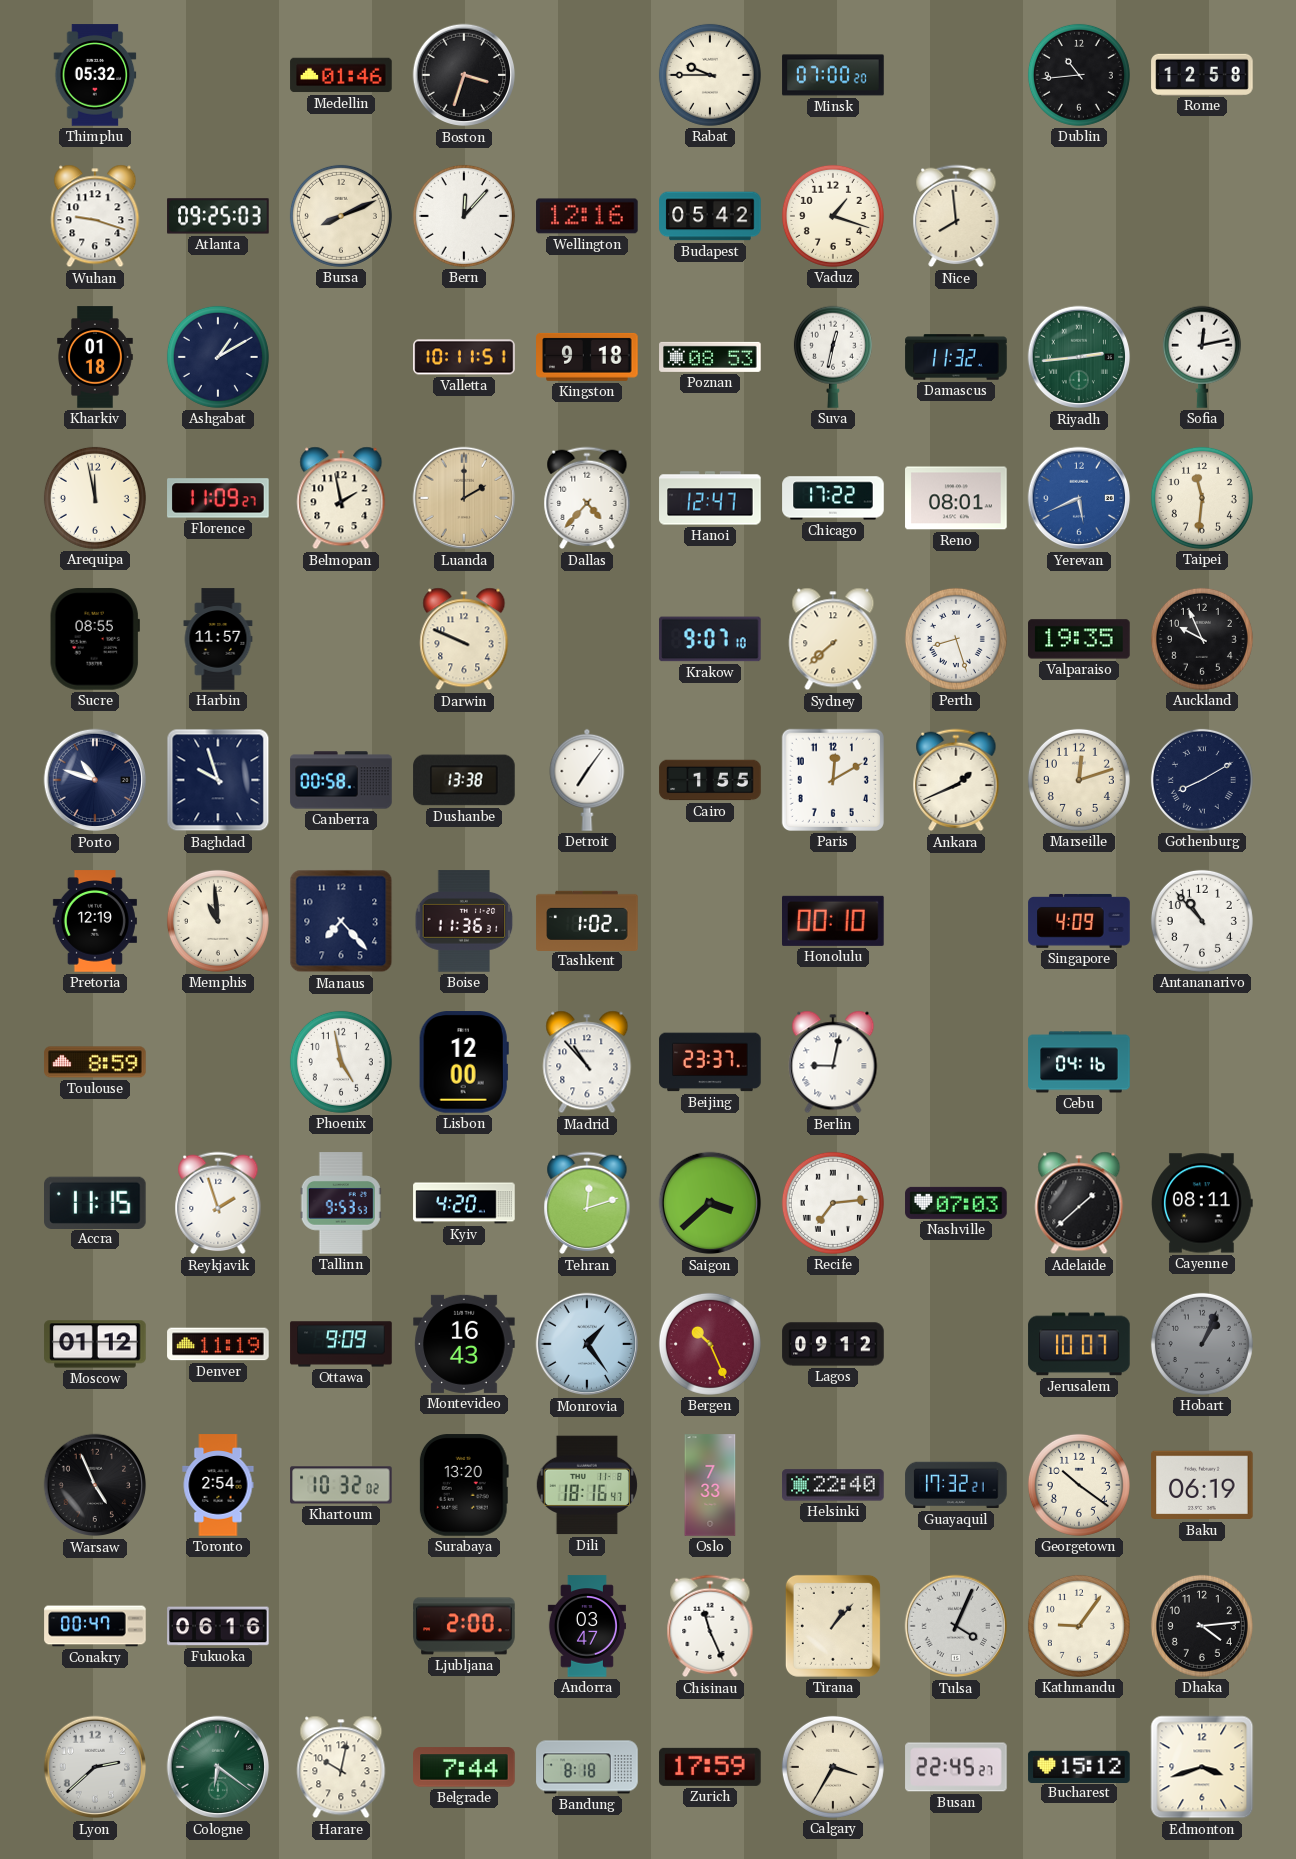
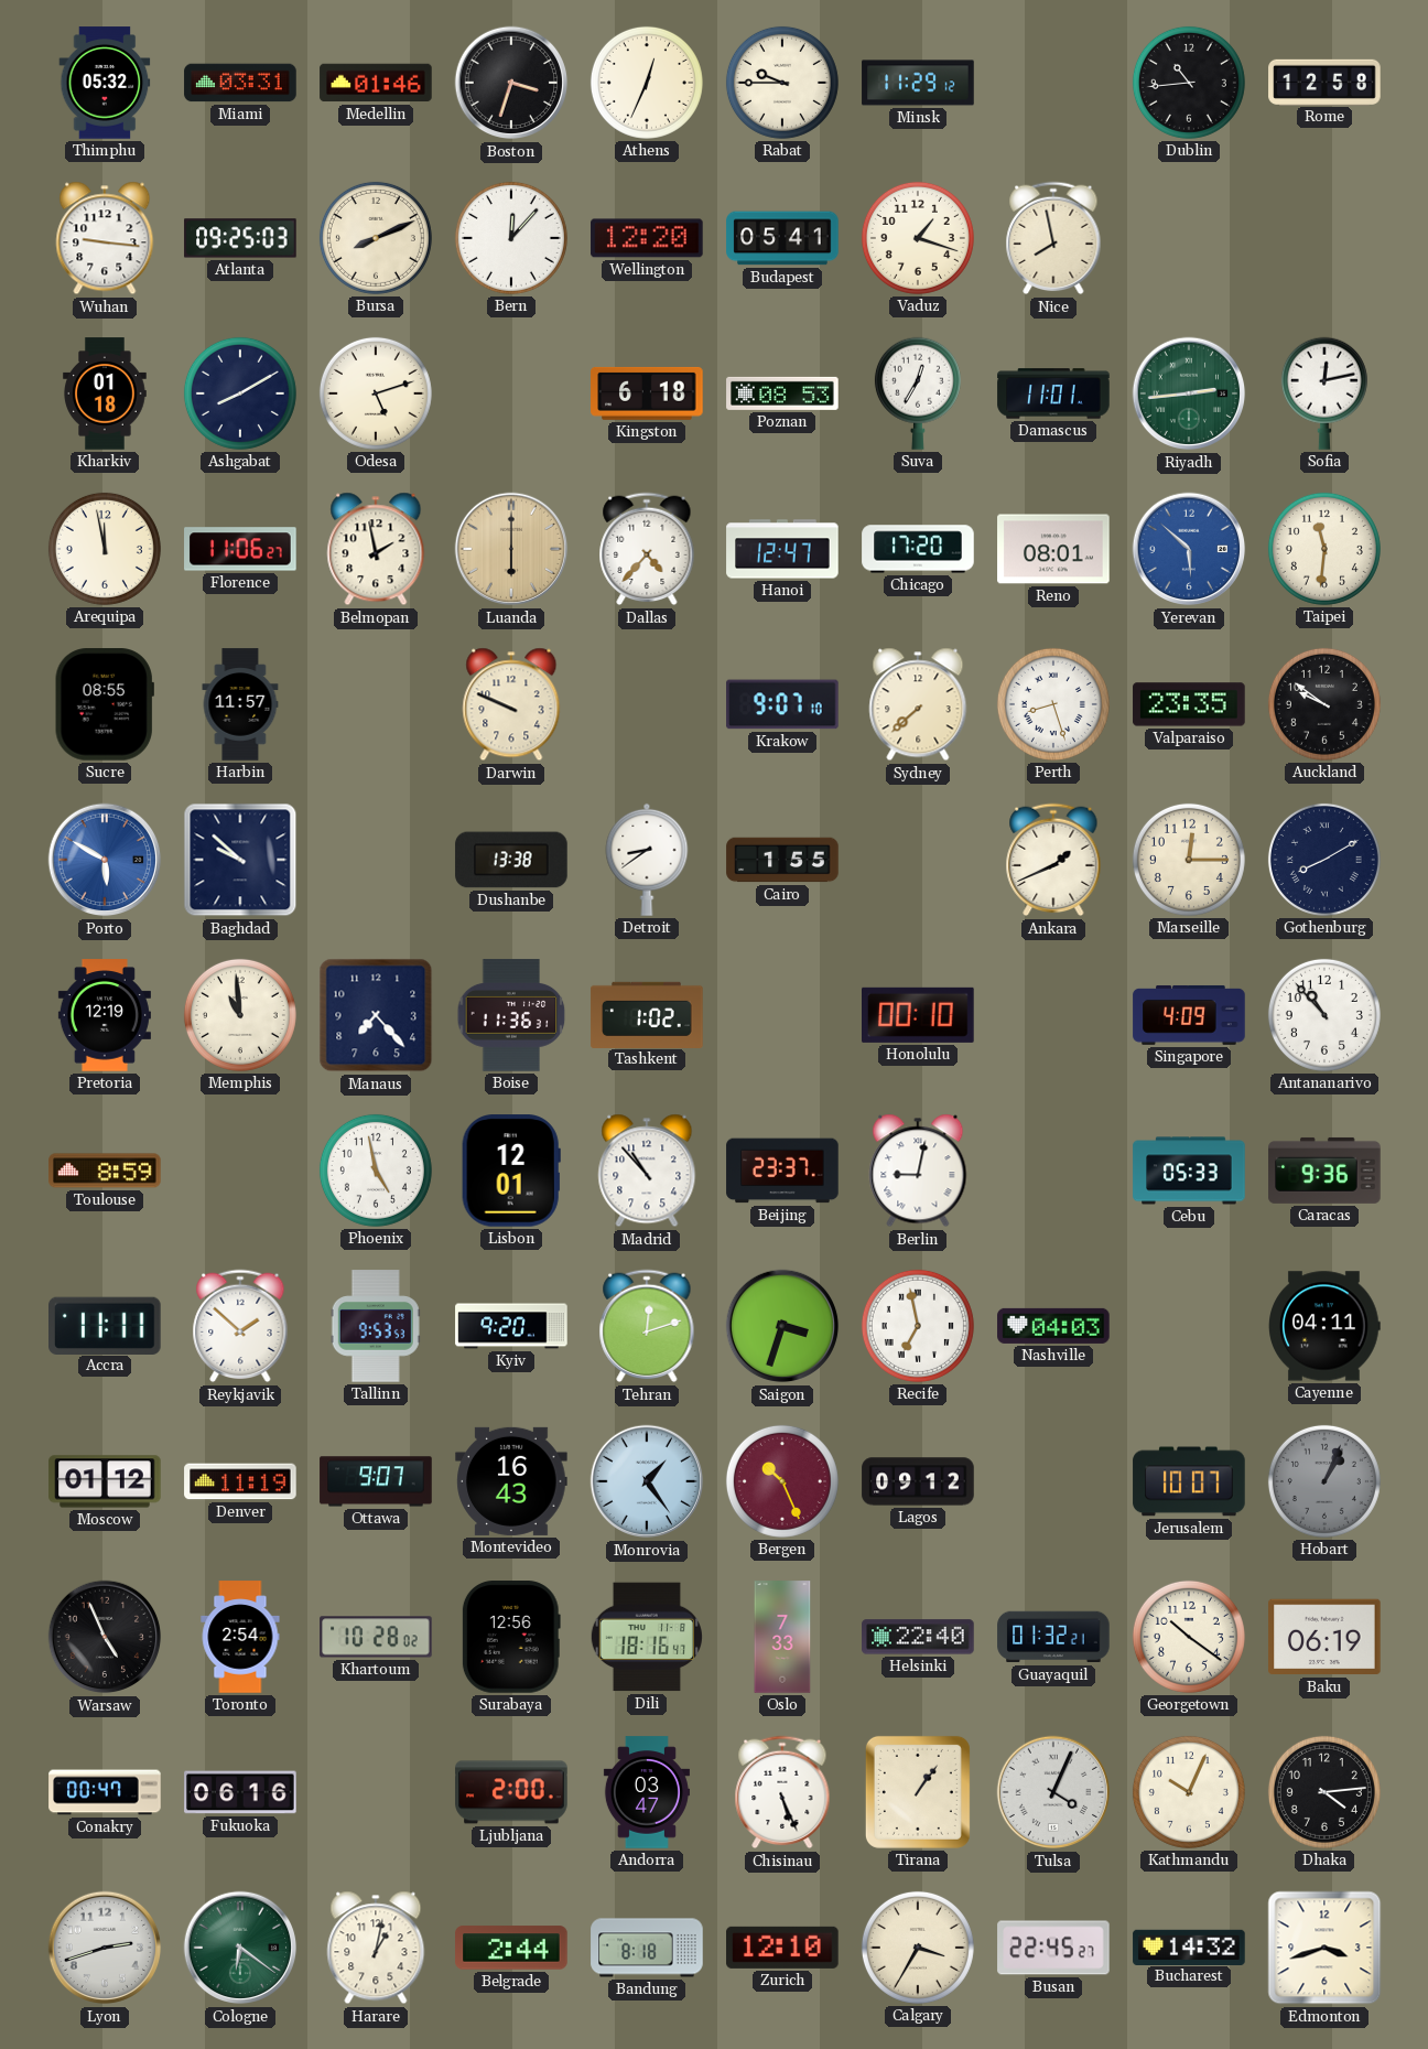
Miami: none -> 03:31
Athens: none -> 12:34
Minsk: 07:00 -> 11:29
Wuhan: 9:18 -> 9:16
Wellington: 12:16 -> 12:20
Budapest: 05:42 -> 05:41
Nice: 7:59 -> 7:58
Ashgabat: 1:10 -> 8:10
Odesa: none -> 5:12
Valletta: 10:11 -> none
Kingston: 9:18 -> 6:18
Suva: 12:32 -> 12:35
Damascus: 11:32 -> 11:01
Florence: 11:09 -> 11:06
Luanda: 2:00 -> 6:00
Chicago: 17:22 -> 17:20
Yerevan: 5:41 -> 5:52
Valparaiso: 19:35 -> 23:35
Auckland: 9:56 -> 9:51
Porto: 10:48 -> 5:50
Porto dial: navy -> blue
Baghdad: 9:57 -> 9:52
Canberra: 00:58 -> none
Detroit: 7:06 -> 8:39
Paris: 12:10 -> none
Marseille: 12:12 -> 12:15
Lisbon: 12:00 -> 12:01
Cebu: 04:16 -> 05:33
Caracas: none -> 9:36
Accra: 11:15 -> 11:11
Reykjavik: 1:57 -> 1:52
Kyiv: 4:20 -> 9:20
Saigon: 3:38 -> 3:33
Recife: 7:14 -> 6:58
Nashville: 07:03 -> 04:03
Adelaide: 1:38 -> none
Cayenne: 08:11 -> 04:11
Ottawa: 9:09 -> 9:07
Khartoum: 10:32 -> 10:28
Surabaya: 13:20 -> 12:56
Guayaquil: 17:32 -> 01:32
Chisinau: 11:26 -> 5:26
Tirana: 1:07 -> 1:06
Kathmandu: 9:06 -> 10:04
Lyon: 2:38 -> 2:42
Harare: 10:02 -> 1:02
Belgrade: 7:44 -> 2:44
Zurich: 17:59 -> 12:10
Bucharest: 15:12 -> 14:32
